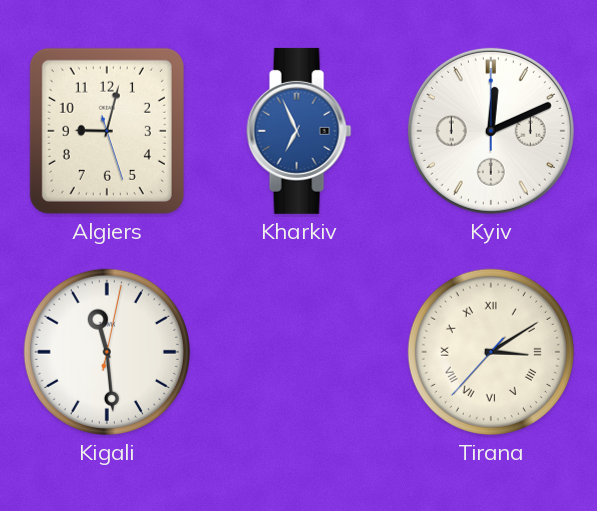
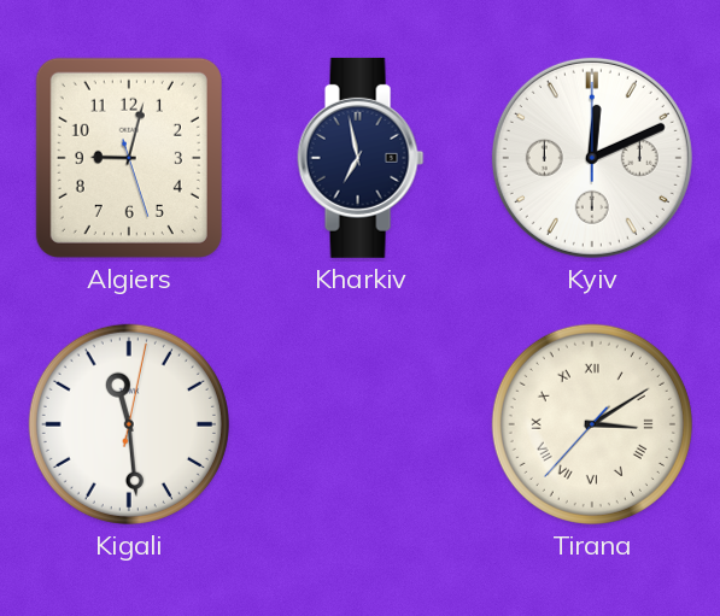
Kharkiv: 6:56 -> 6:58
Kharkiv dial: blue -> navy
